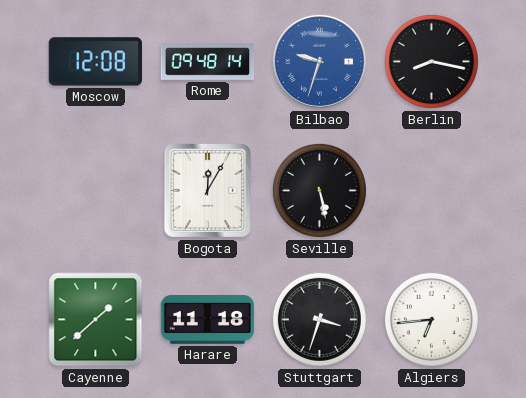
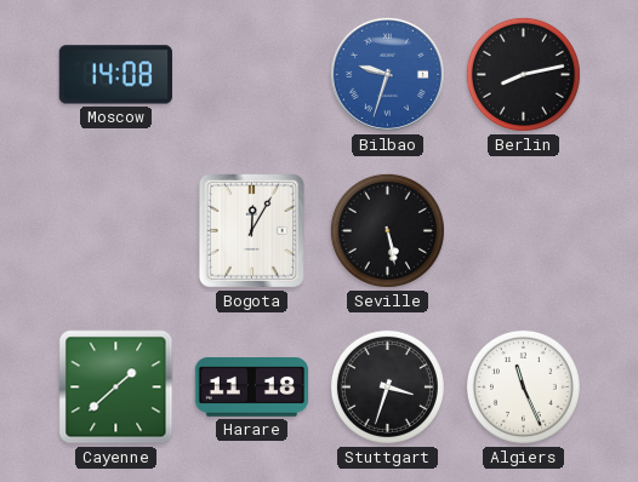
Moscow: 12:08 -> 14:08
Rome: 09:48 -> none
Berlin: 8:17 -> 8:13
Algiers: 6:44 -> 11:26
